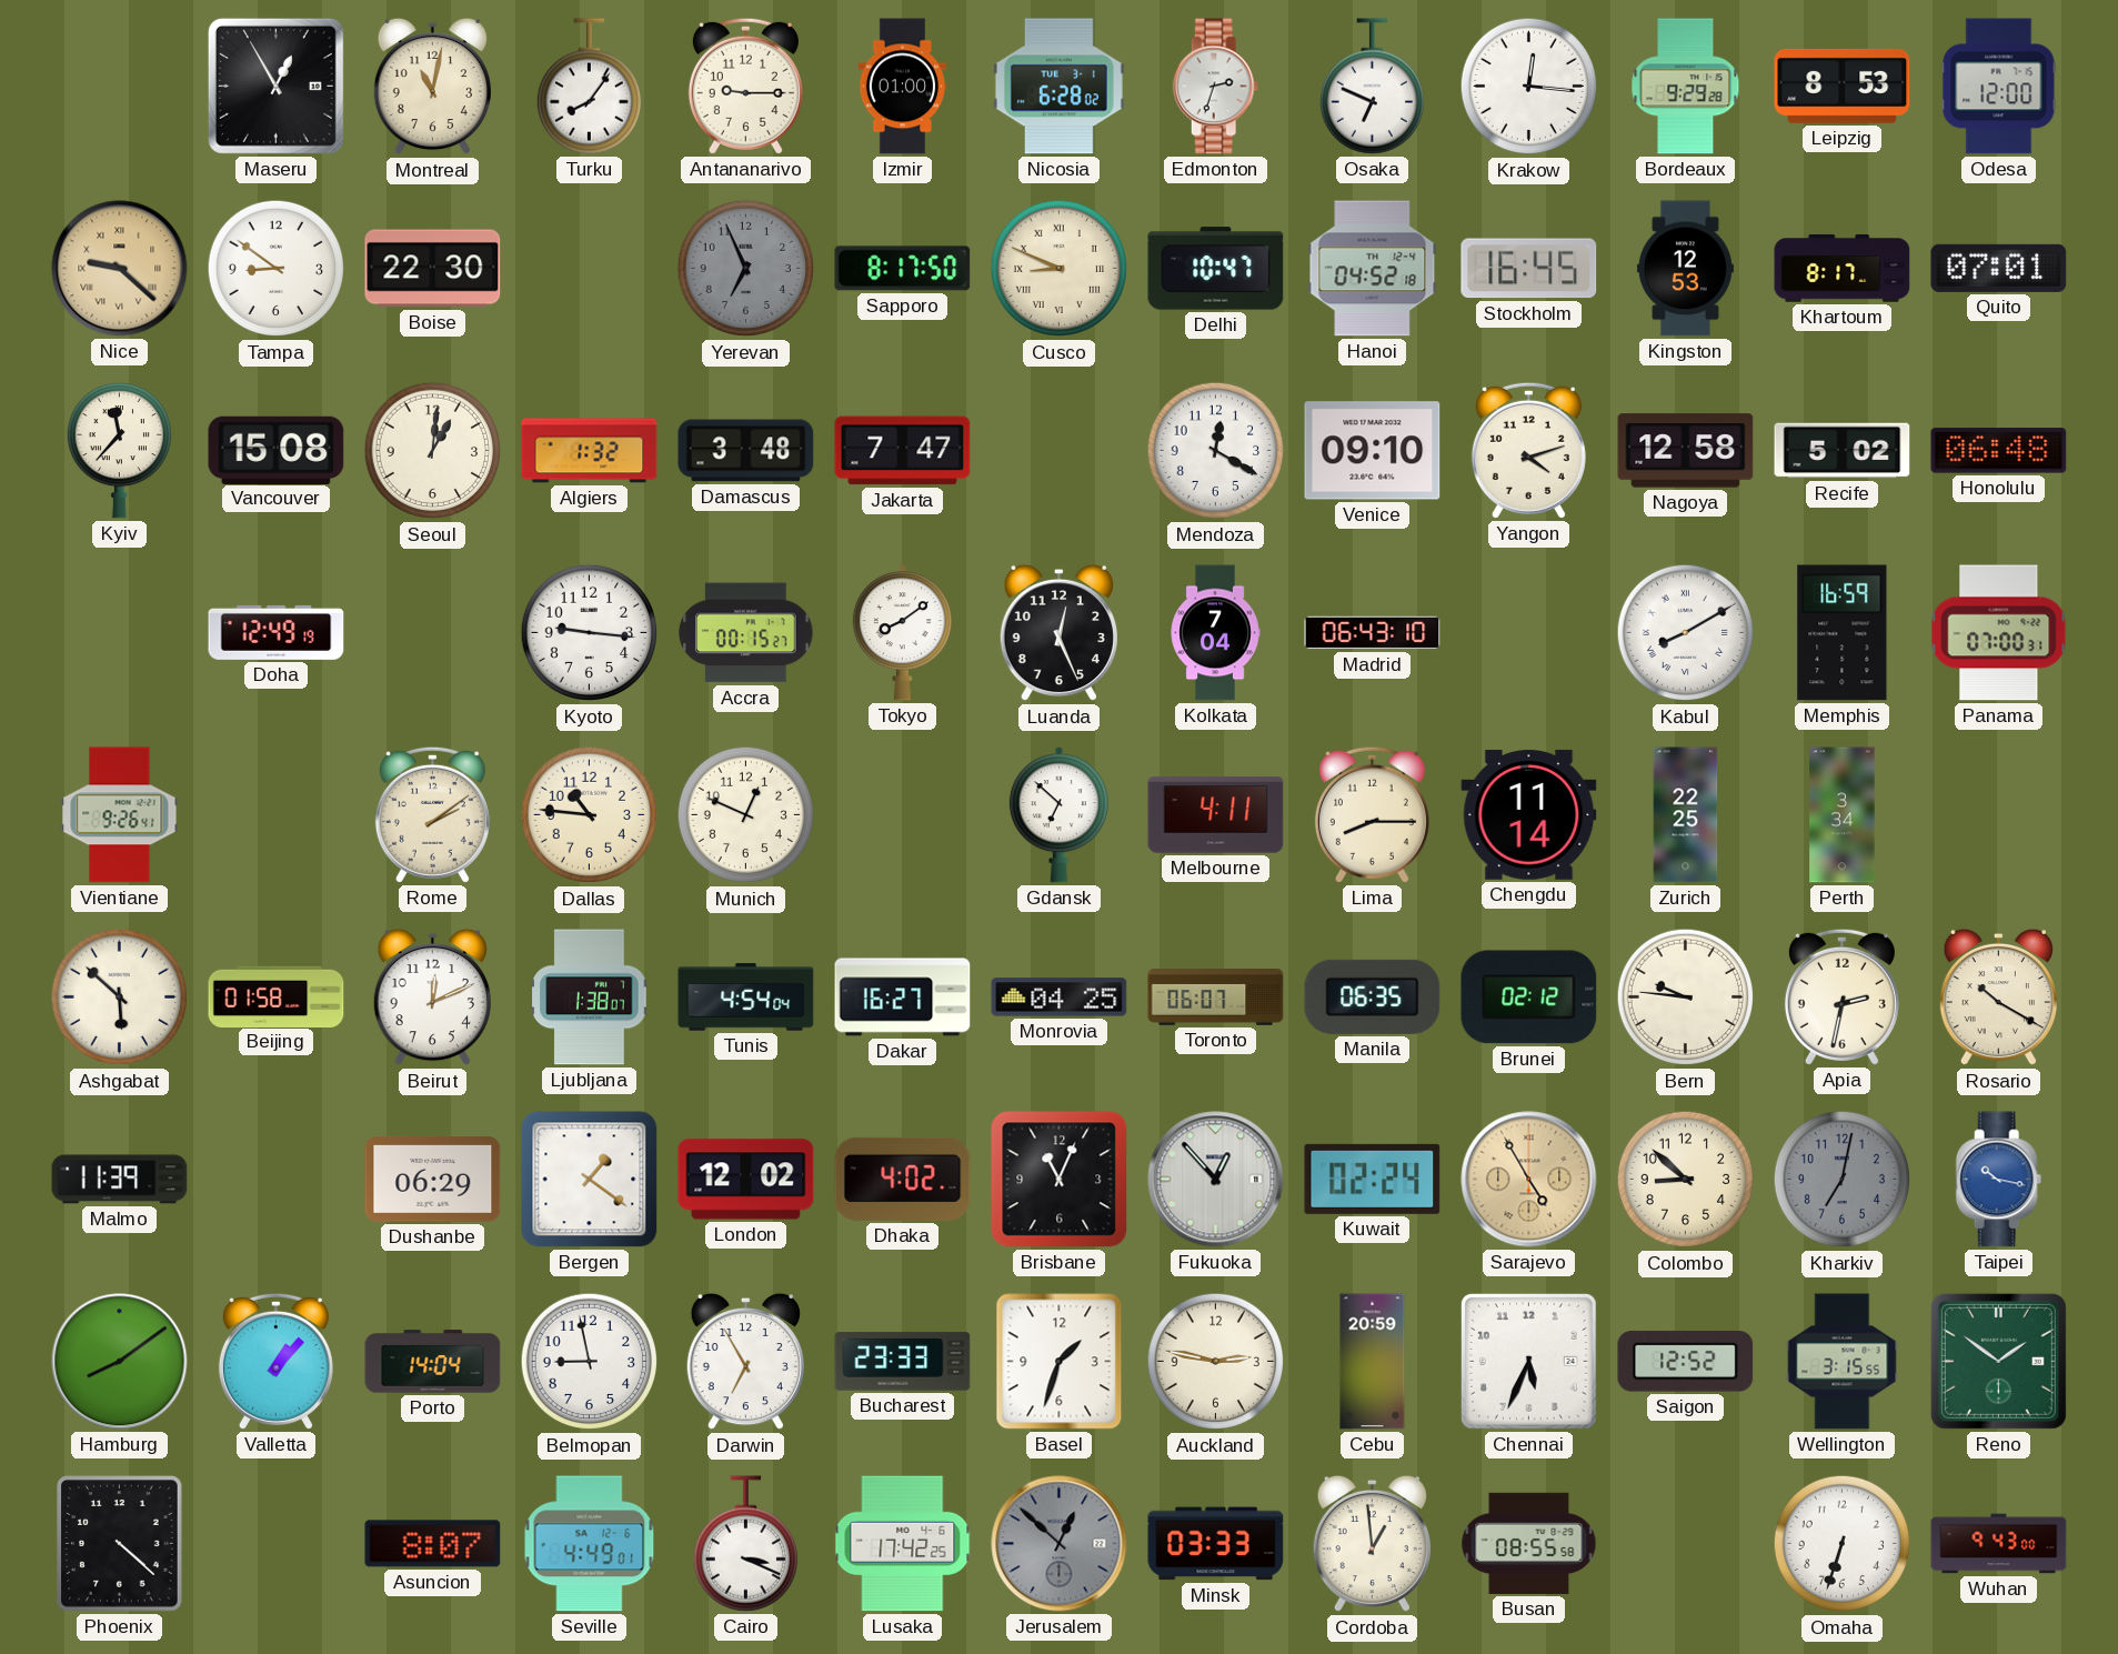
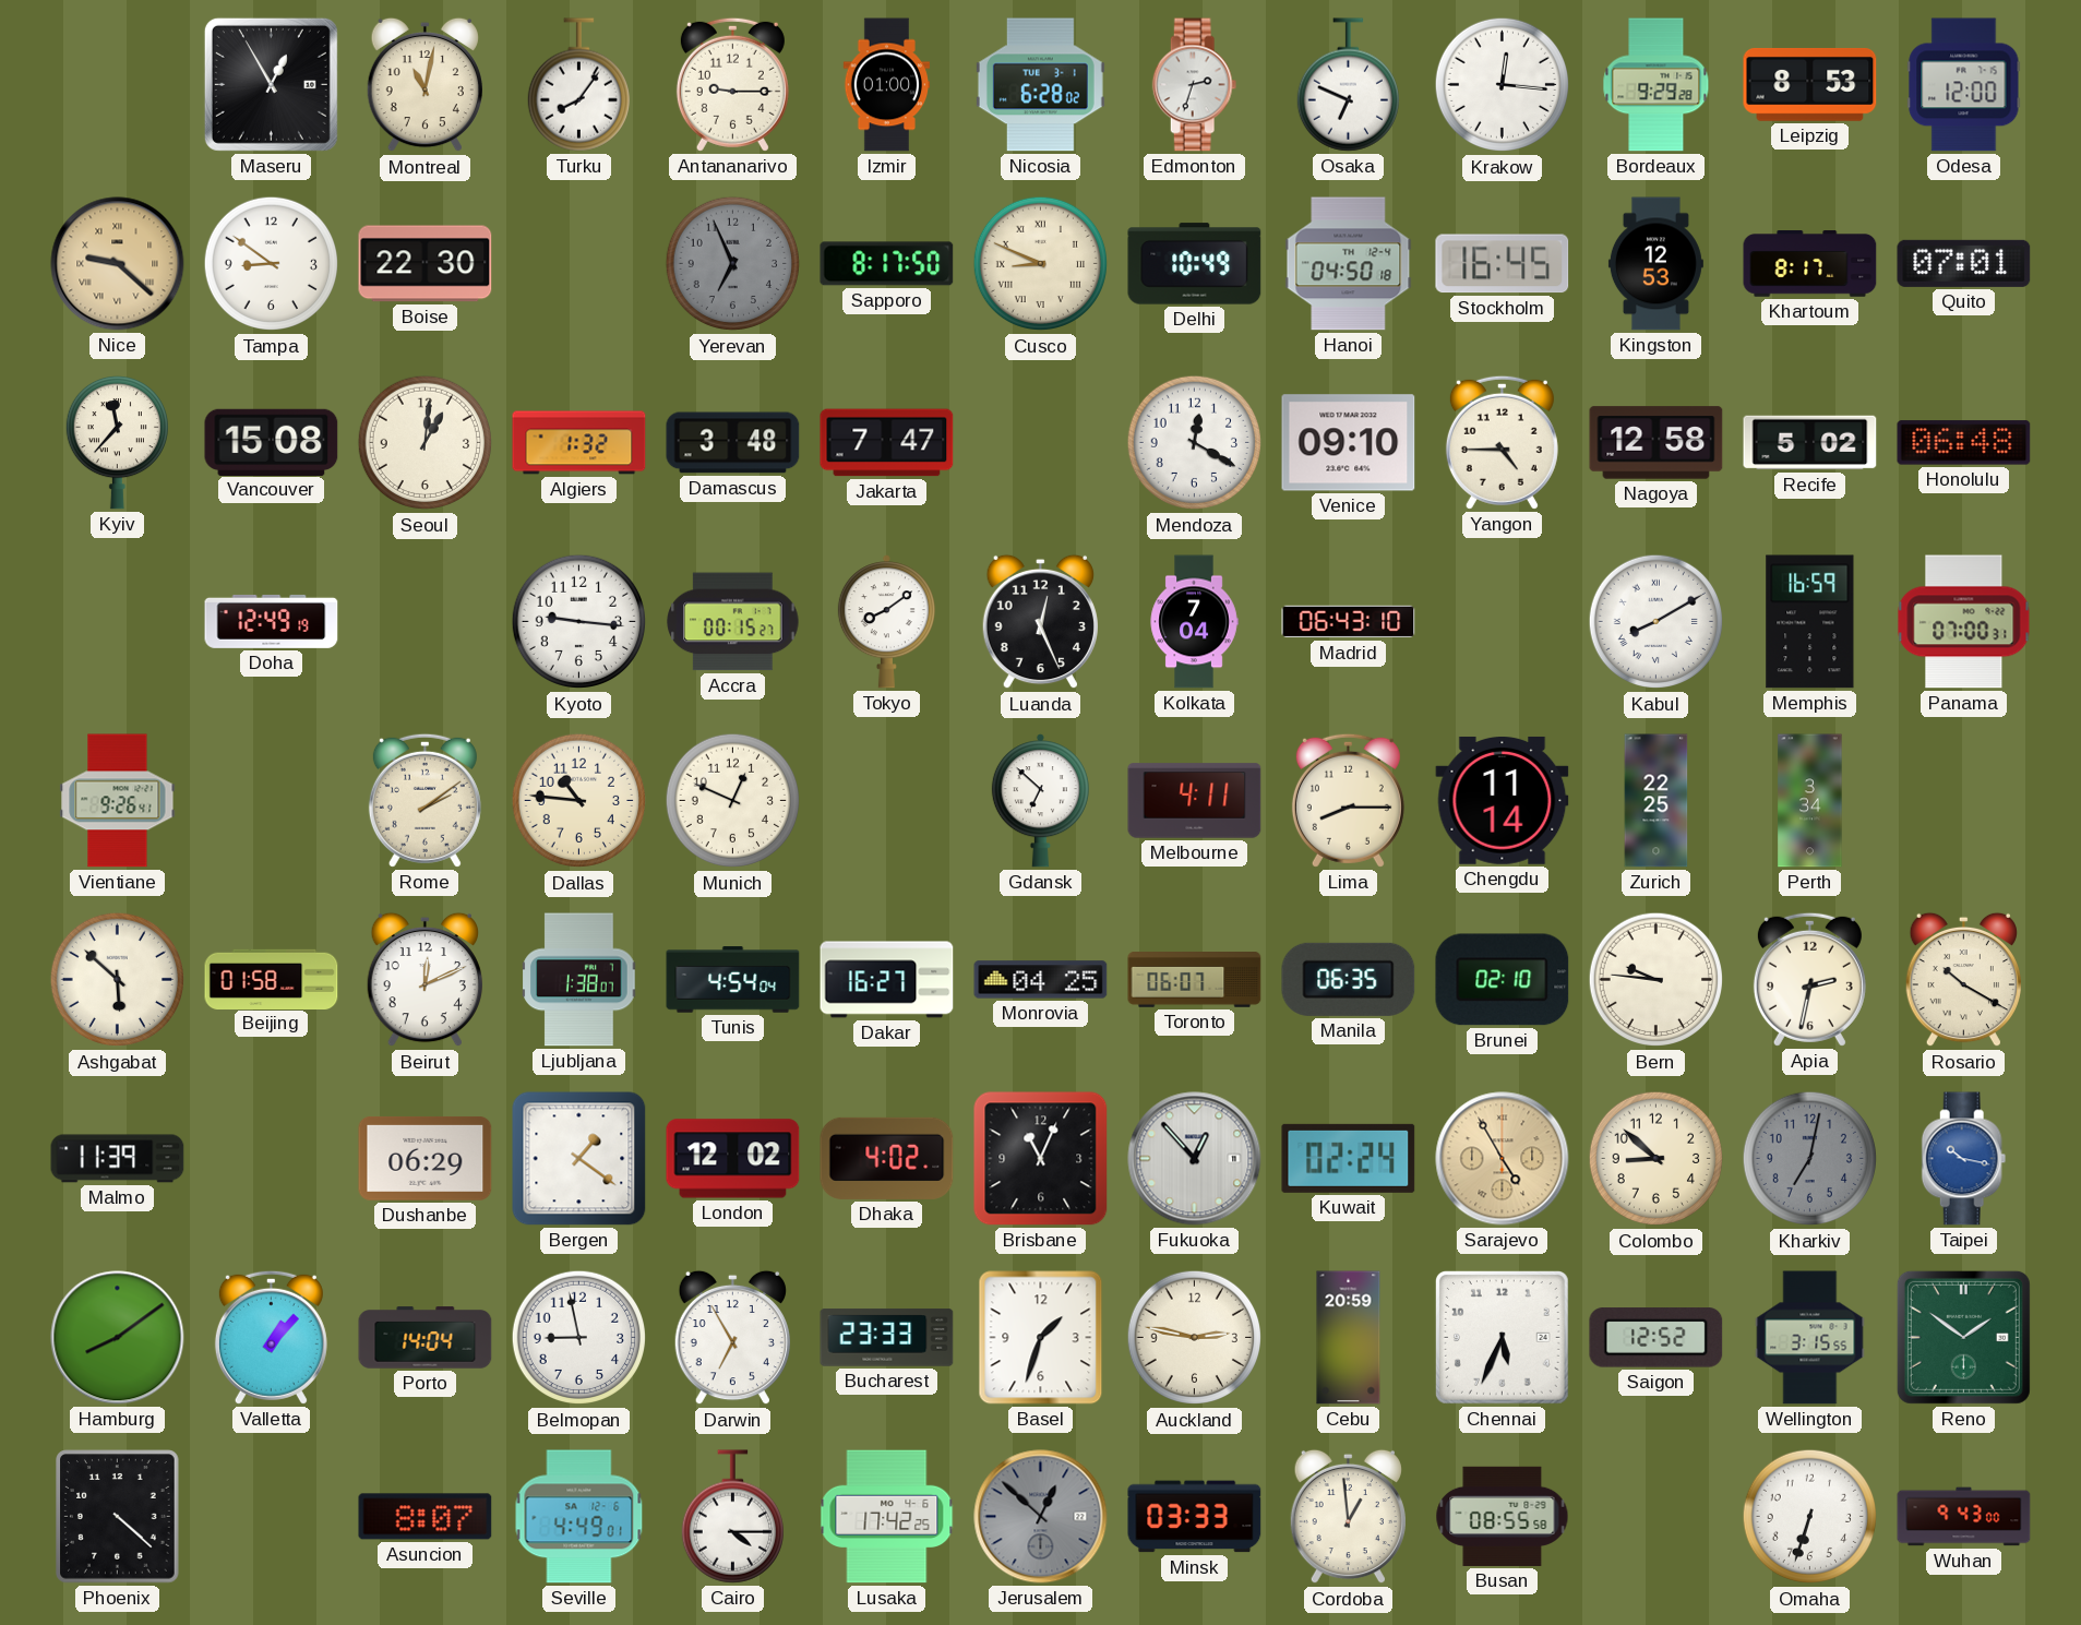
Delhi: 10:47 -> 10:49
Hanoi: 04:52 -> 04:50
Yangon: 4:12 -> 4:45
Brunei: 02:12 -> 02:10
Cairo: 3:19 -> 4:15
